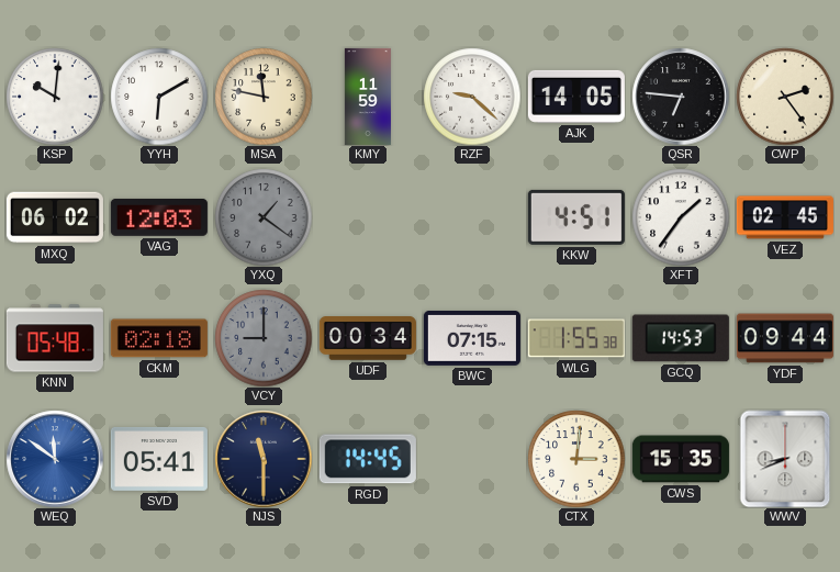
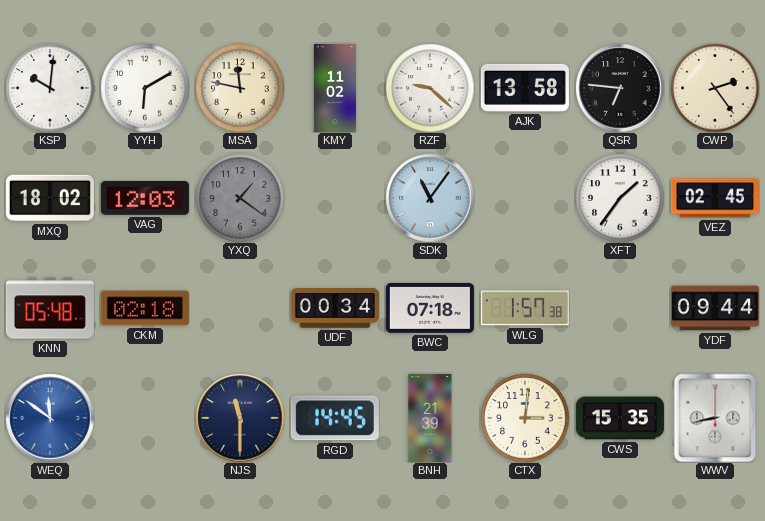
KMY: 11:59 -> 11:02
AJK: 14:05 -> 13:58
MXQ: 06:02 -> 18:02
SDK: none -> 11:06
KKW: 4:51 -> none
VCY: 9:00 -> none
BWC: 07:15 -> 07:18
WLG: 1:55 -> 1:57
GCQ: 14:53 -> none
SVD: 05:41 -> none
BNH: none -> 21:39
WWV: 8:41 -> 8:43
